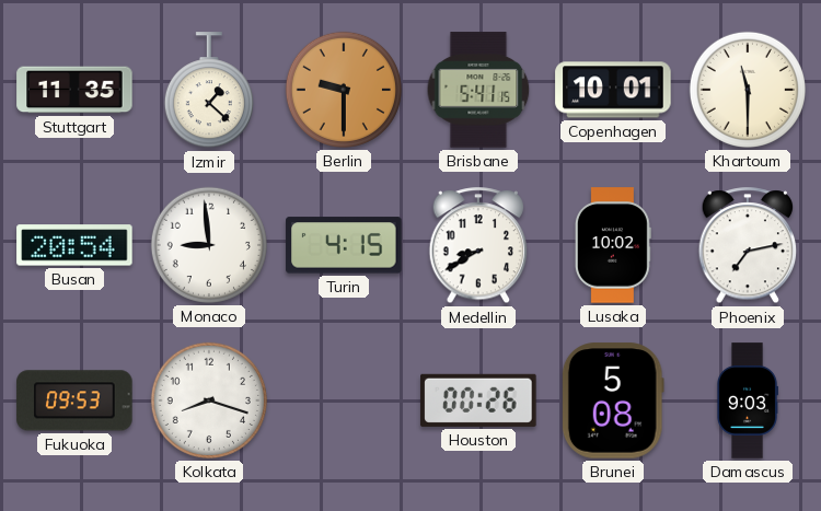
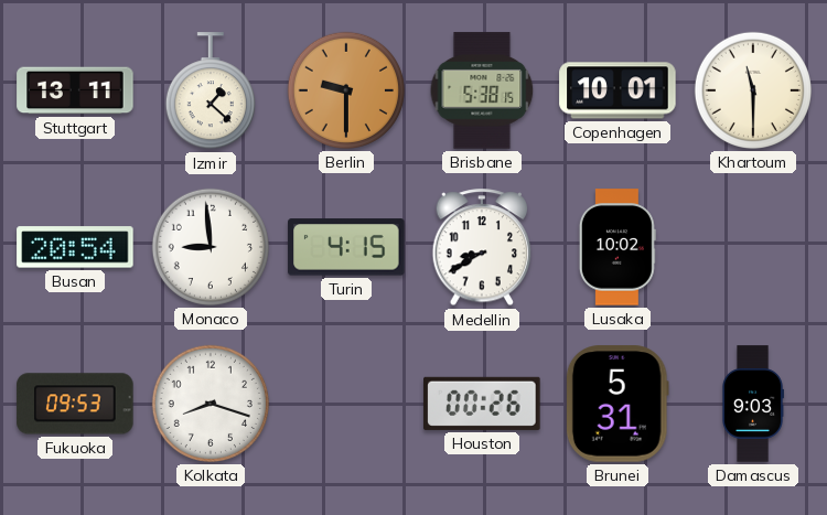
Stuttgart: 11:35 -> 13:11
Brisbane: 5:41 -> 5:38
Phoenix: 7:13 -> none
Brunei: 5:08 -> 5:31
